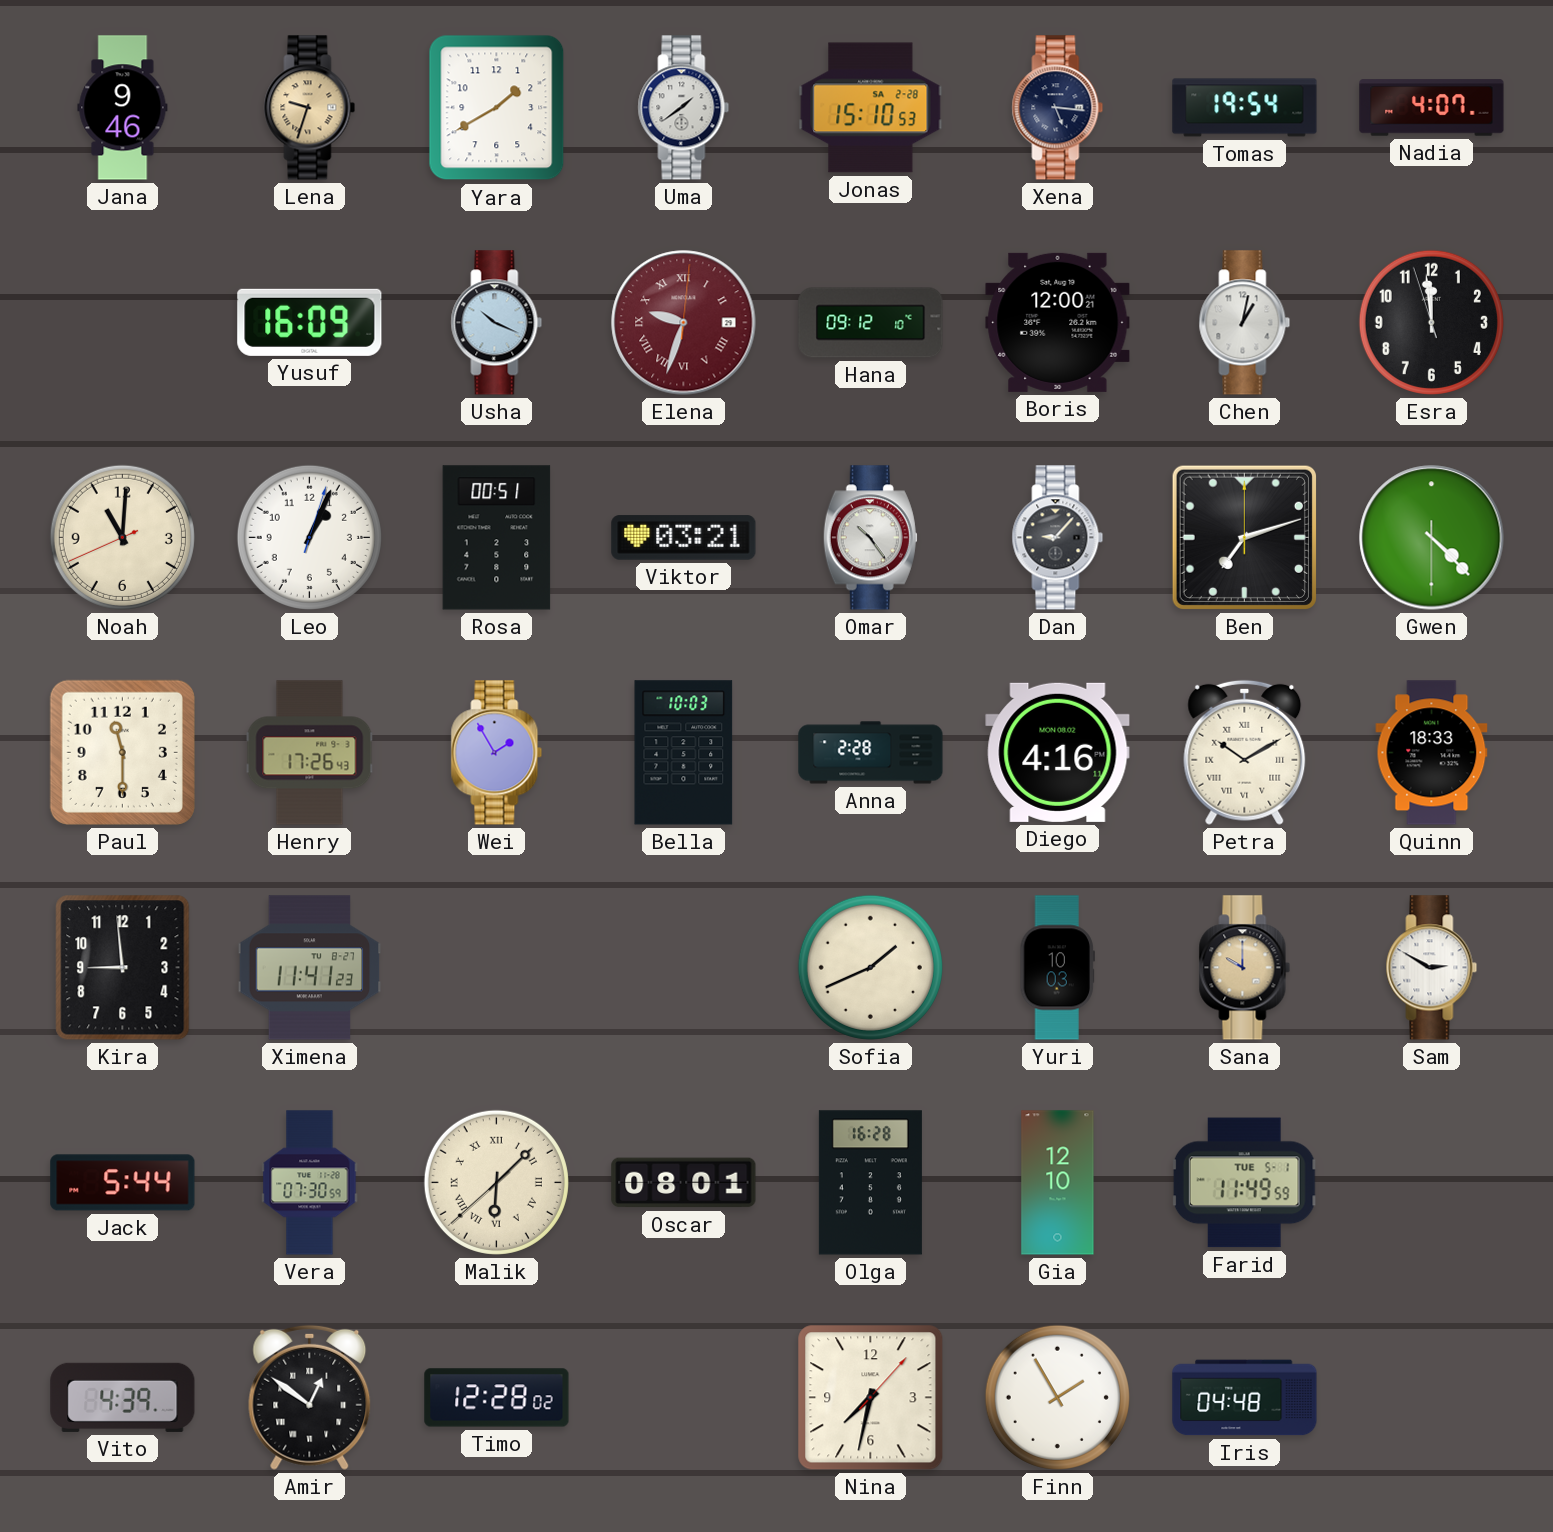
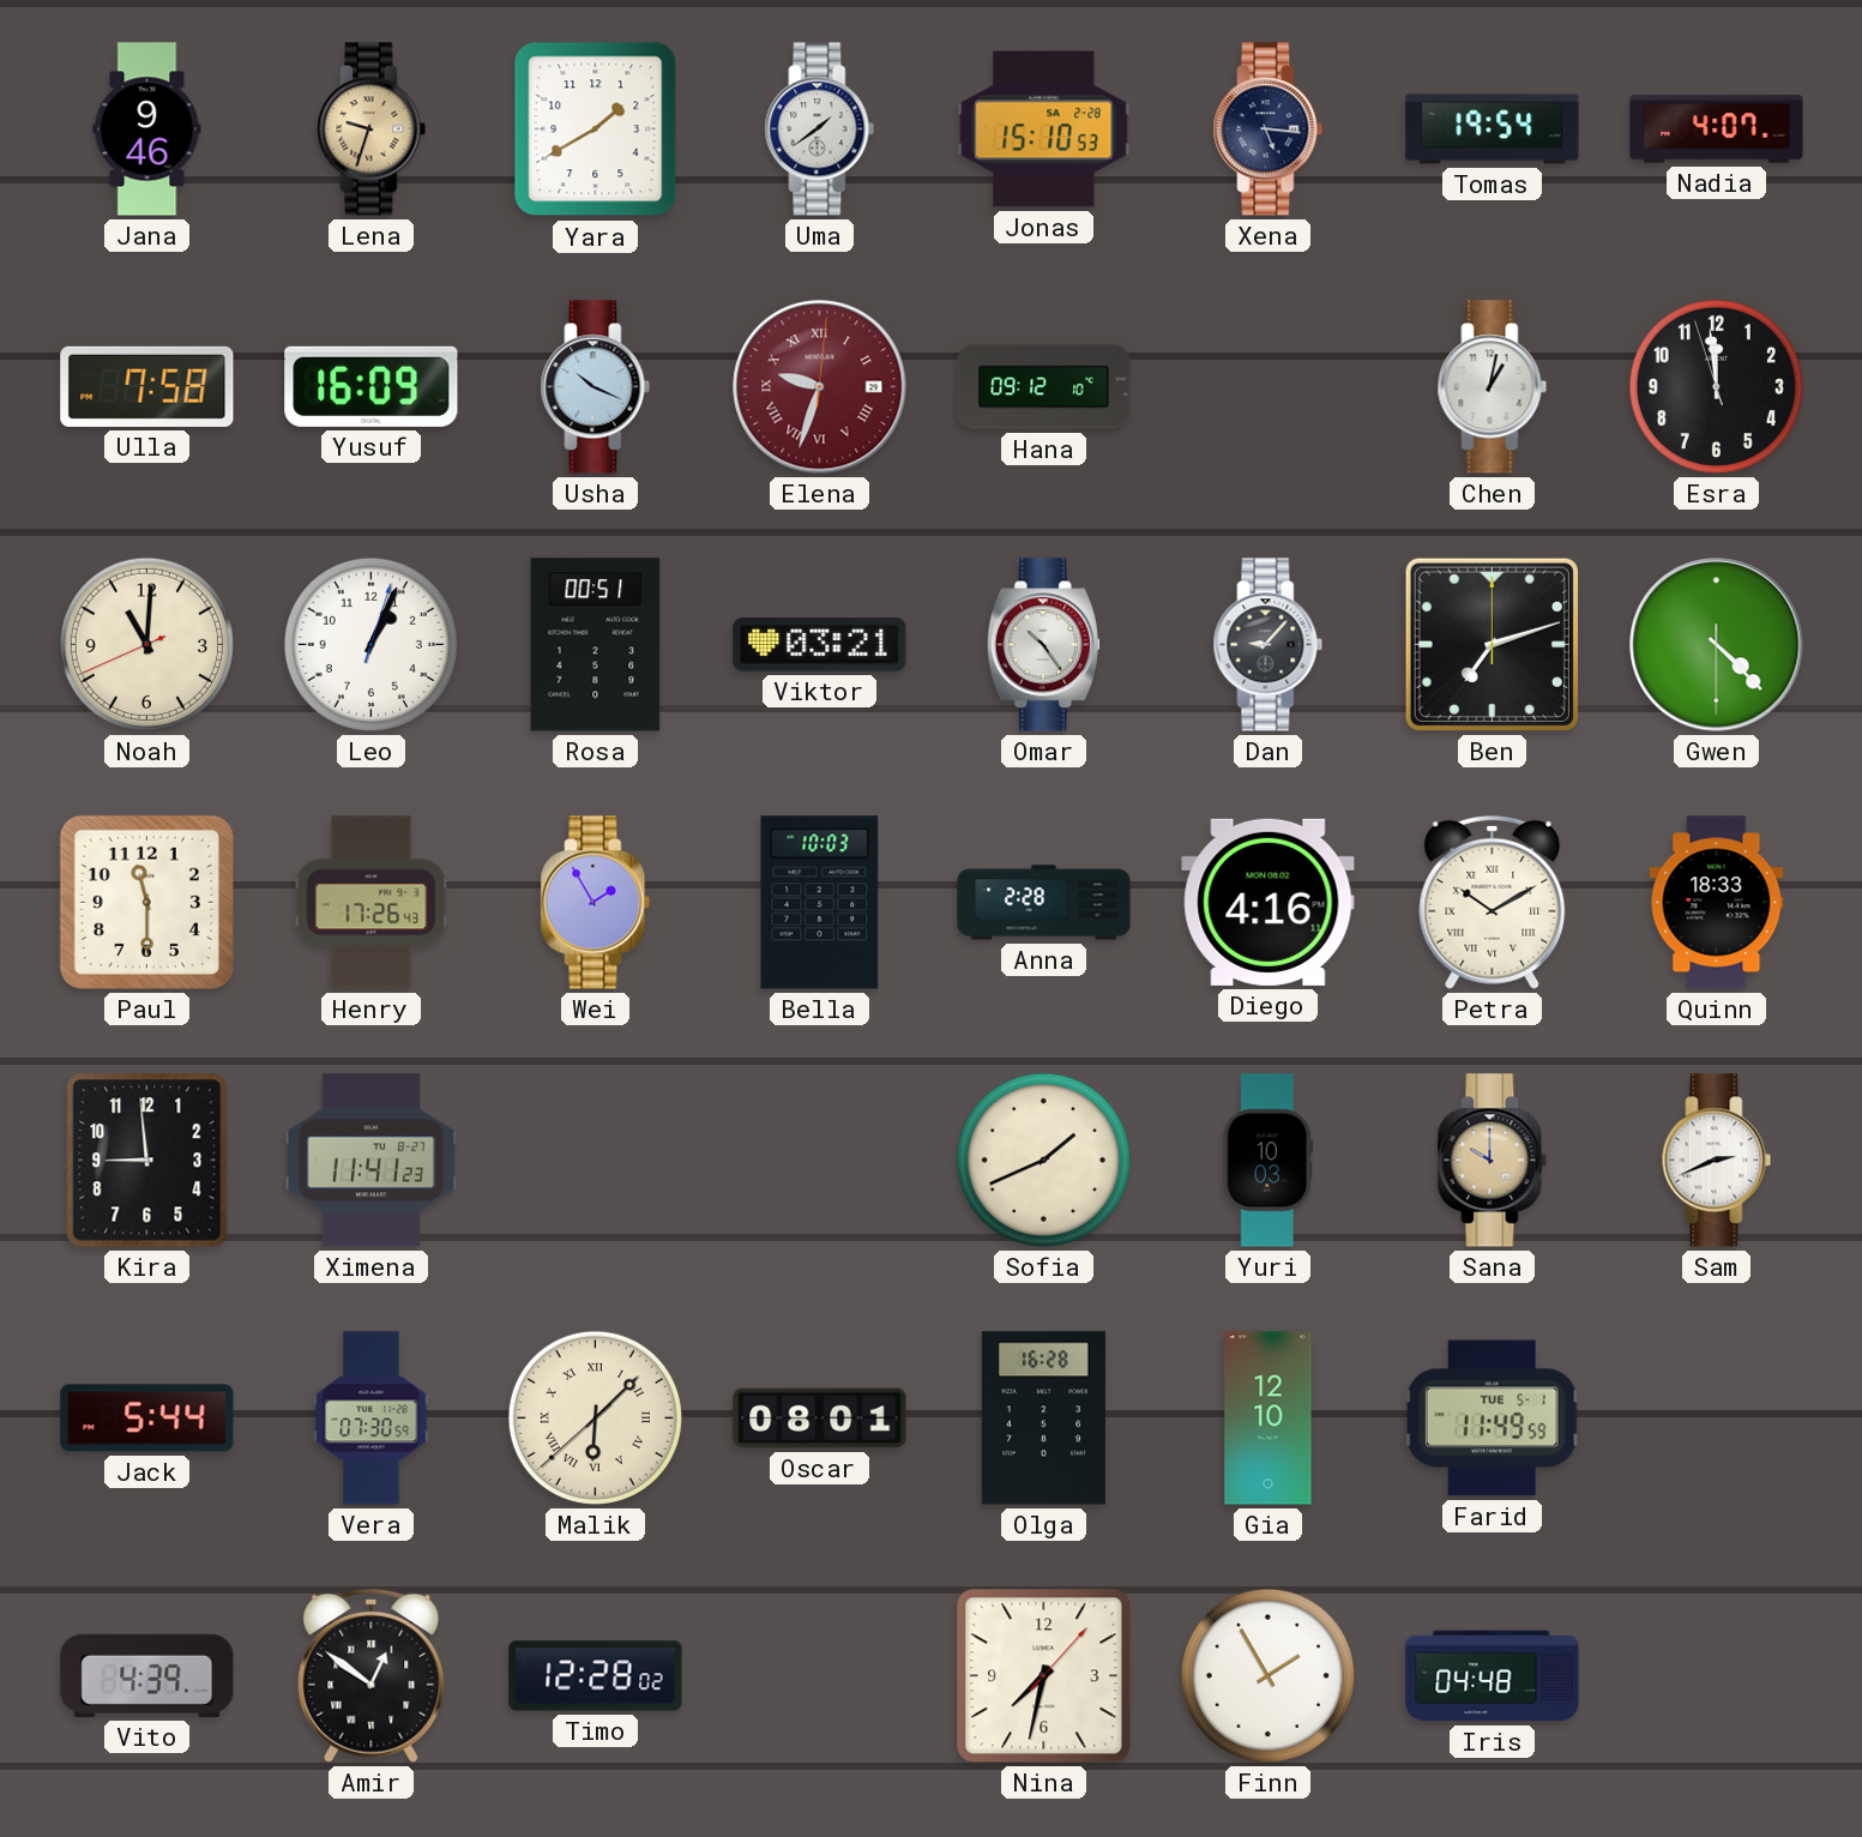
Ulla: none -> 7:58
Boris: 12:00 -> none
Sam: 2:50 -> 2:41
